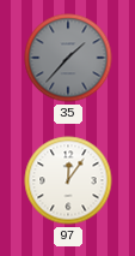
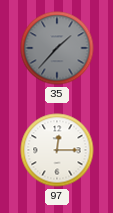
97: 12:06 -> 12:15
